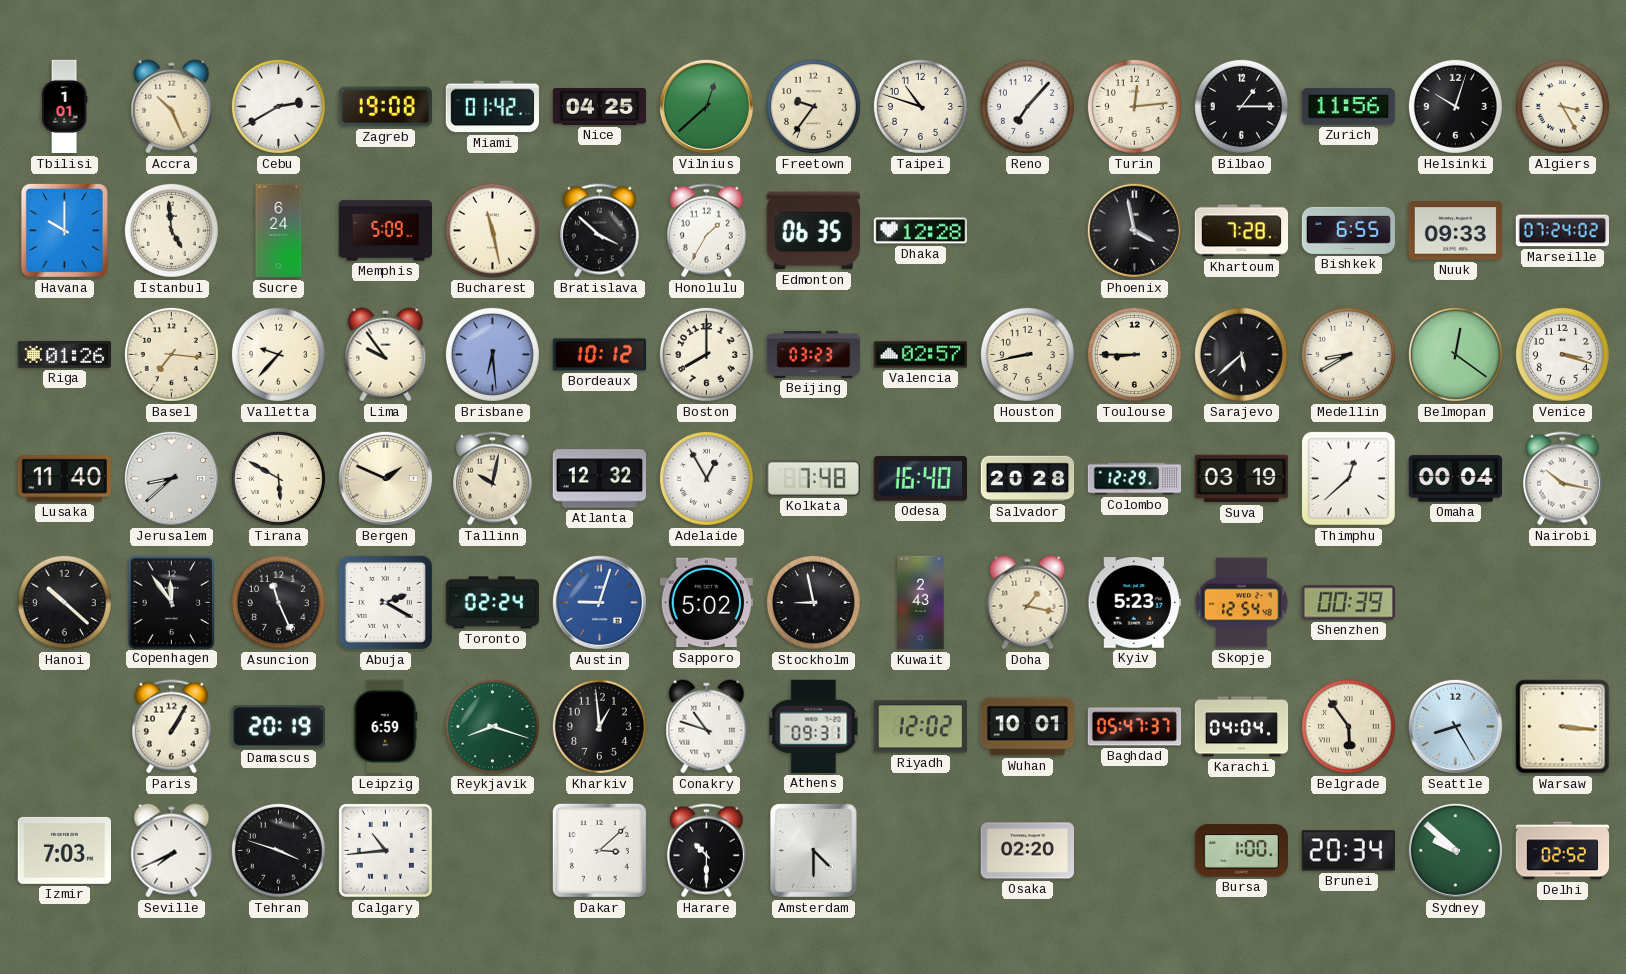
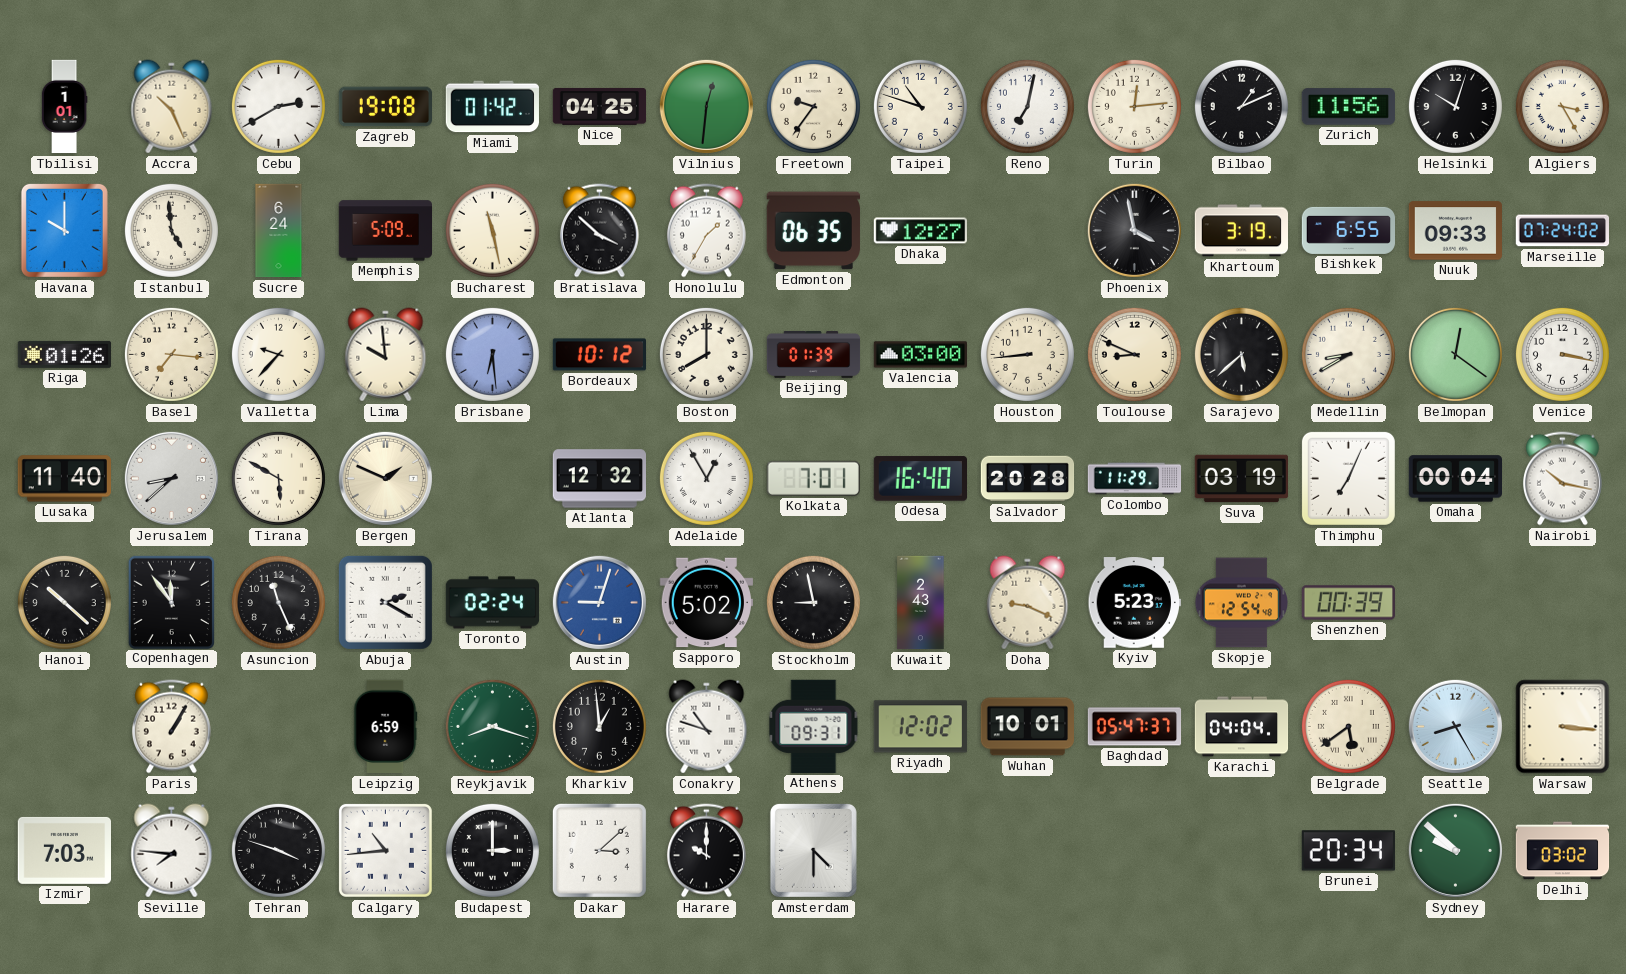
Vilnius: 12:38 -> 12:31
Reno: 7:07 -> 7:02
Bilbao: 1:15 -> 1:11
Dhaka: 12:28 -> 12:27
Khartoum: 7:28 -> 3:19
Lima: 9:54 -> 9:59
Beijing: 03:23 -> 01:39
Valencia: 02:57 -> 03:00
Houston: 8:43 -> 8:44
Toulouse: 8:45 -> 8:49
Venice: 3:18 -> 3:17
Tallinn: 10:02 -> none
Kolkata: 7:48 -> 7:01
Colombo: 12:29 -> 11:29
Thimphu: 12:38 -> 7:04
Doha: 1:17 -> 9:19
Damascus: 20:19 -> none
Belgrade: 5:54 -> 5:39
Seville: 7:41 -> 7:46
Budapest: none -> 3:00
Harare: 10:30 -> 10:00
Osaka: 02:20 -> none
Bursa: 1:00 -> none
Delhi: 02:52 -> 03:02
